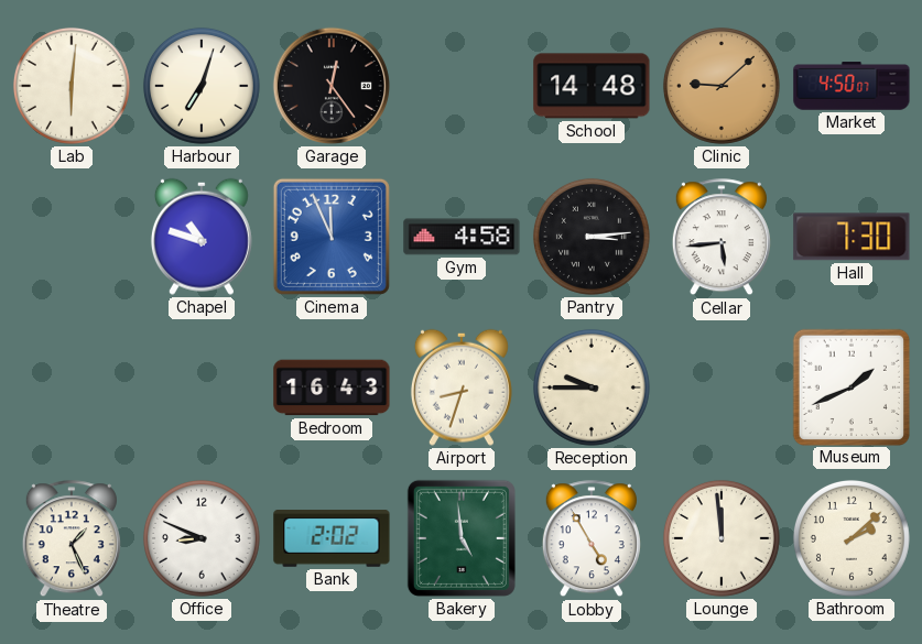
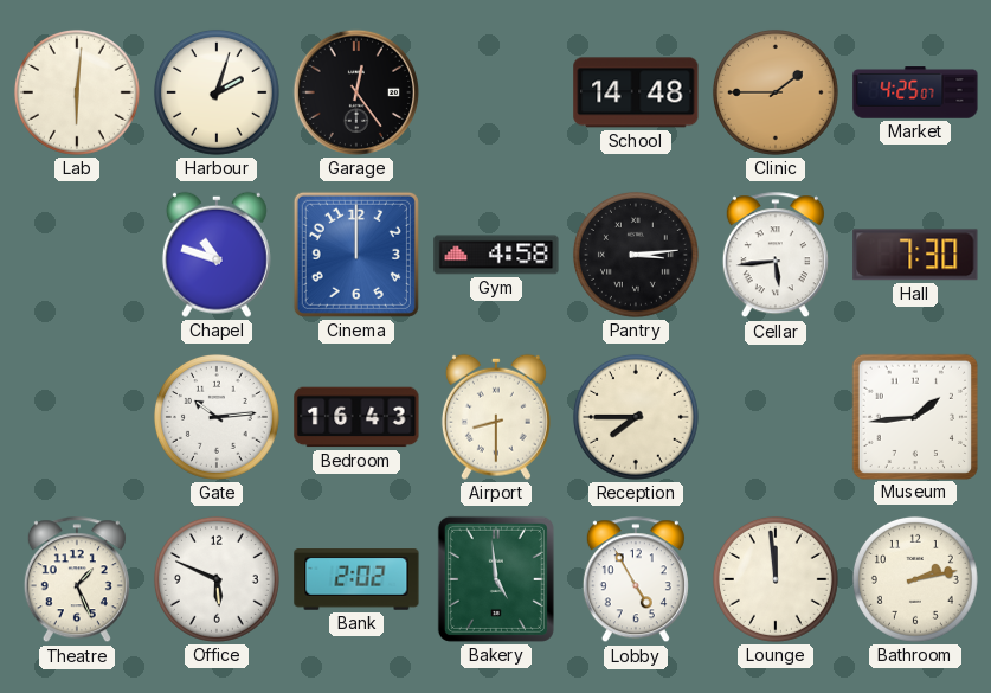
Harbour: 7:03 -> 2:03
Clinic: 9:08 -> 1:45
Market: 4:50 -> 4:25
Cinema: 11:56 -> 12:00
Gate: none -> 10:14
Airport: 8:33 -> 8:30
Reception: 9:45 -> 7:45
Museum: 1:41 -> 1:44
Office: 8:49 -> 5:49
Bathroom: 2:08 -> 2:13
